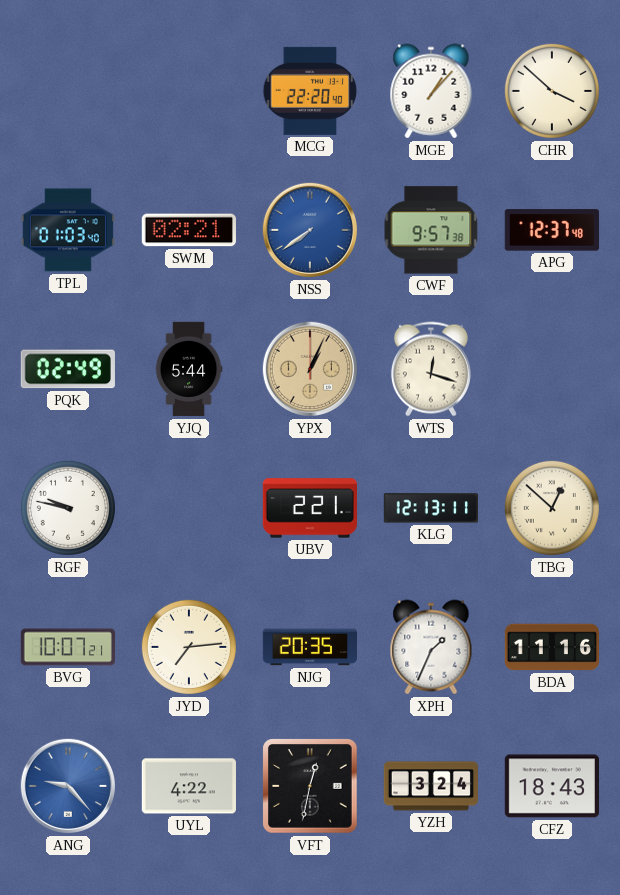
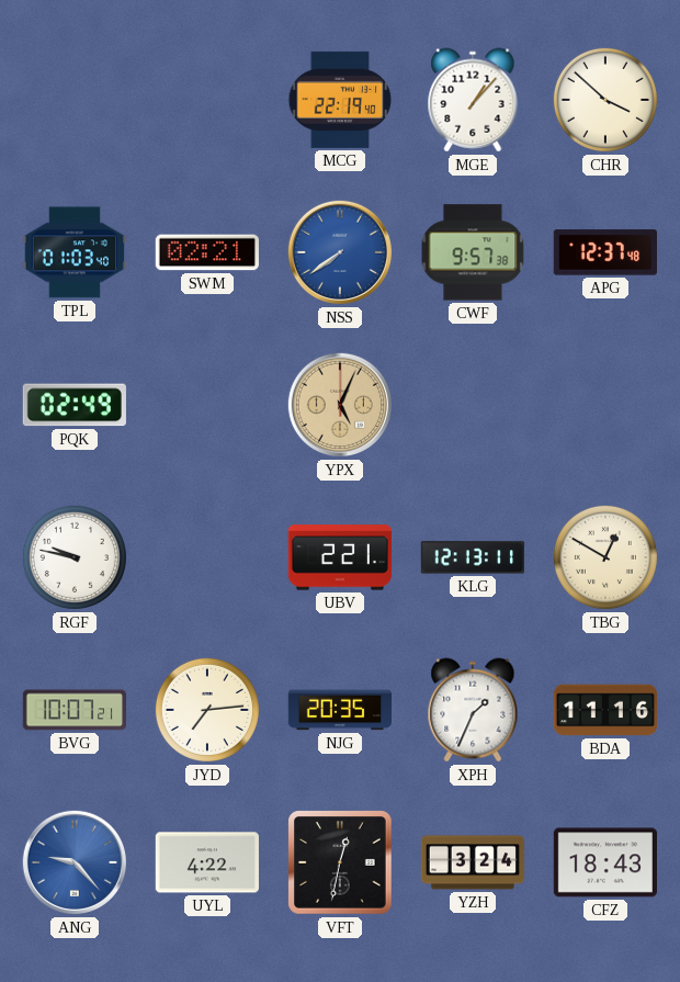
MCG: 22:20 -> 22:19
YJQ: 5:44 -> none
YPX: 1:04 -> 5:04
WTS: 12:18 -> none
TBG: 12:52 -> 12:50
